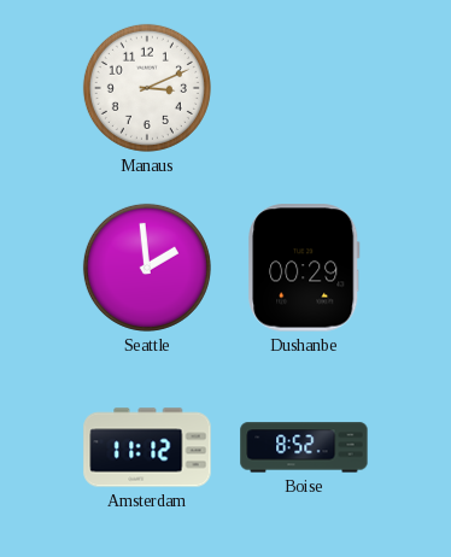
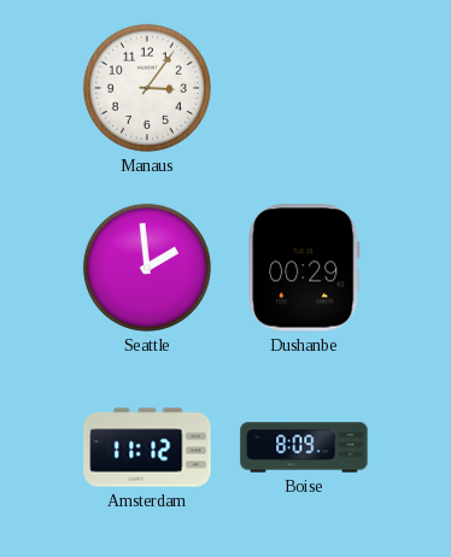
Manaus: 3:11 -> 3:06
Boise: 8:52 -> 8:09
